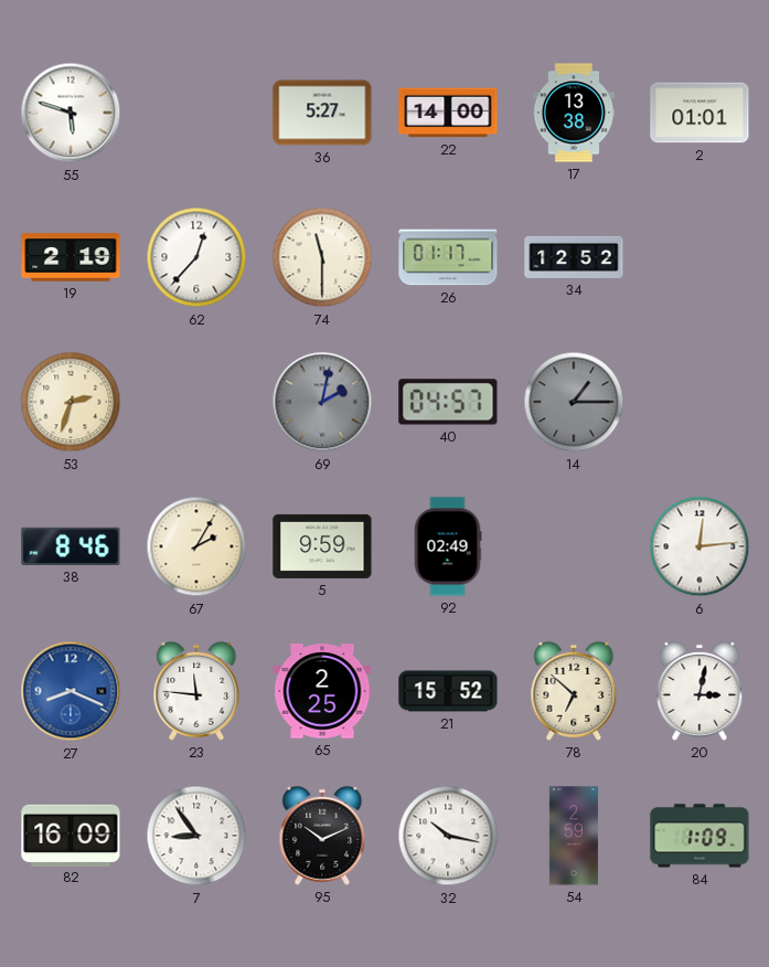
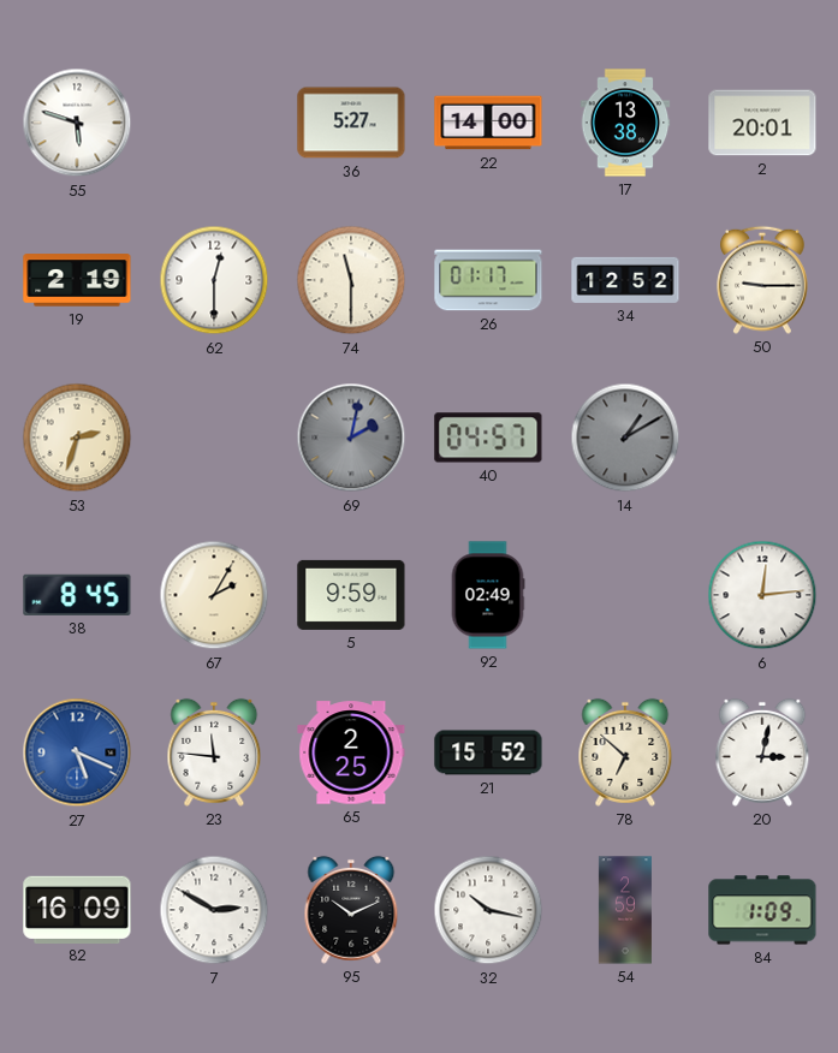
2: 01:01 -> 20:01
62: 12:37 -> 12:30
50: none -> 9:15
14: 1:15 -> 1:10
38: 8:46 -> 8:45
27: 8:19 -> 5:19
7: 8:54 -> 2:50
